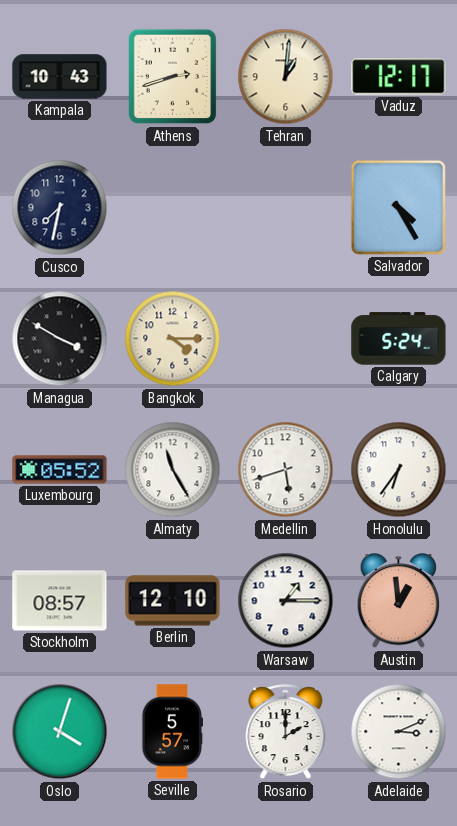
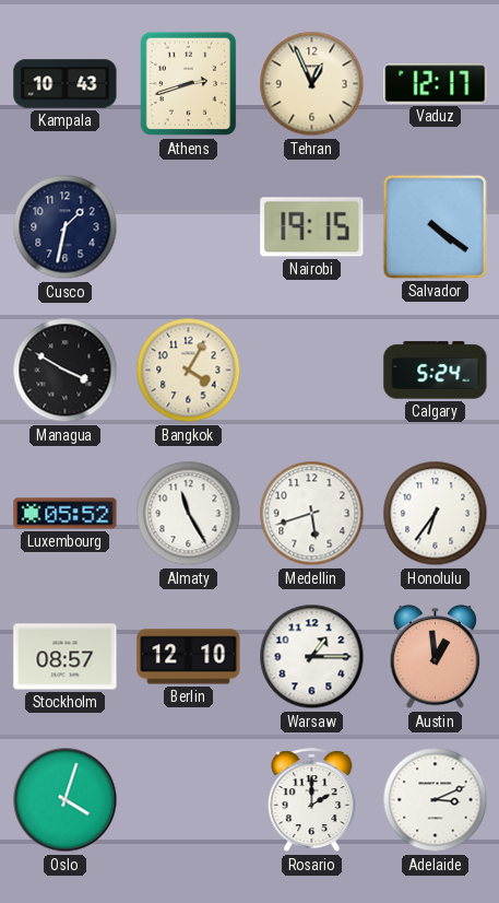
Tehran: 1:01 -> 12:56
Cusco: 7:32 -> 1:32
Nairobi: none -> 19:15
Salvador: 4:25 -> 4:21
Bangkok: 4:15 -> 4:05
Seville: 5:57 -> none
